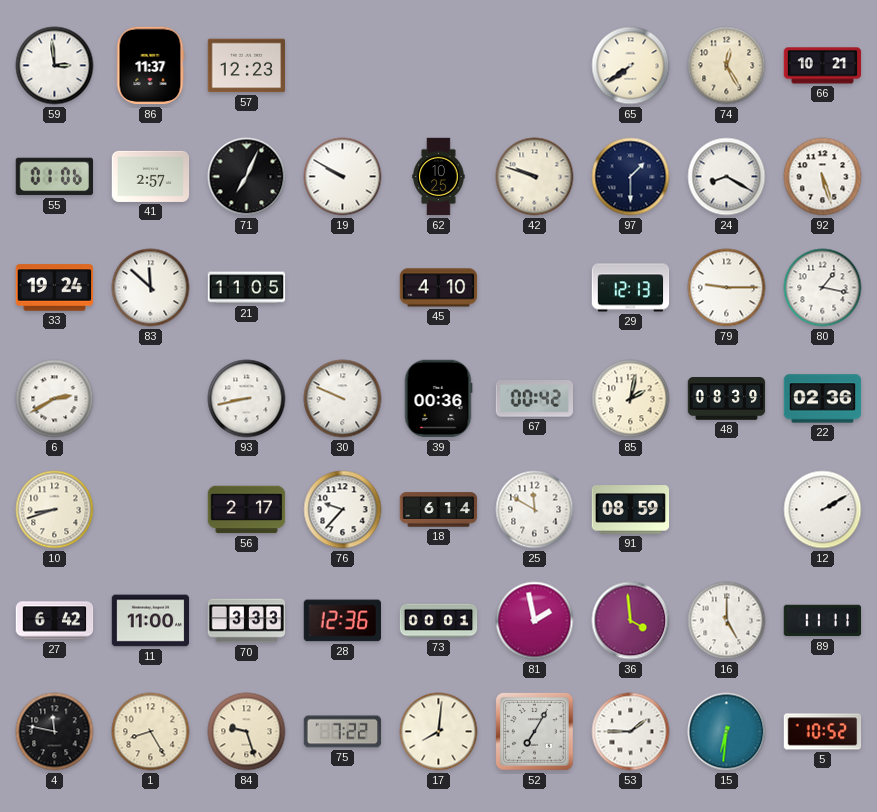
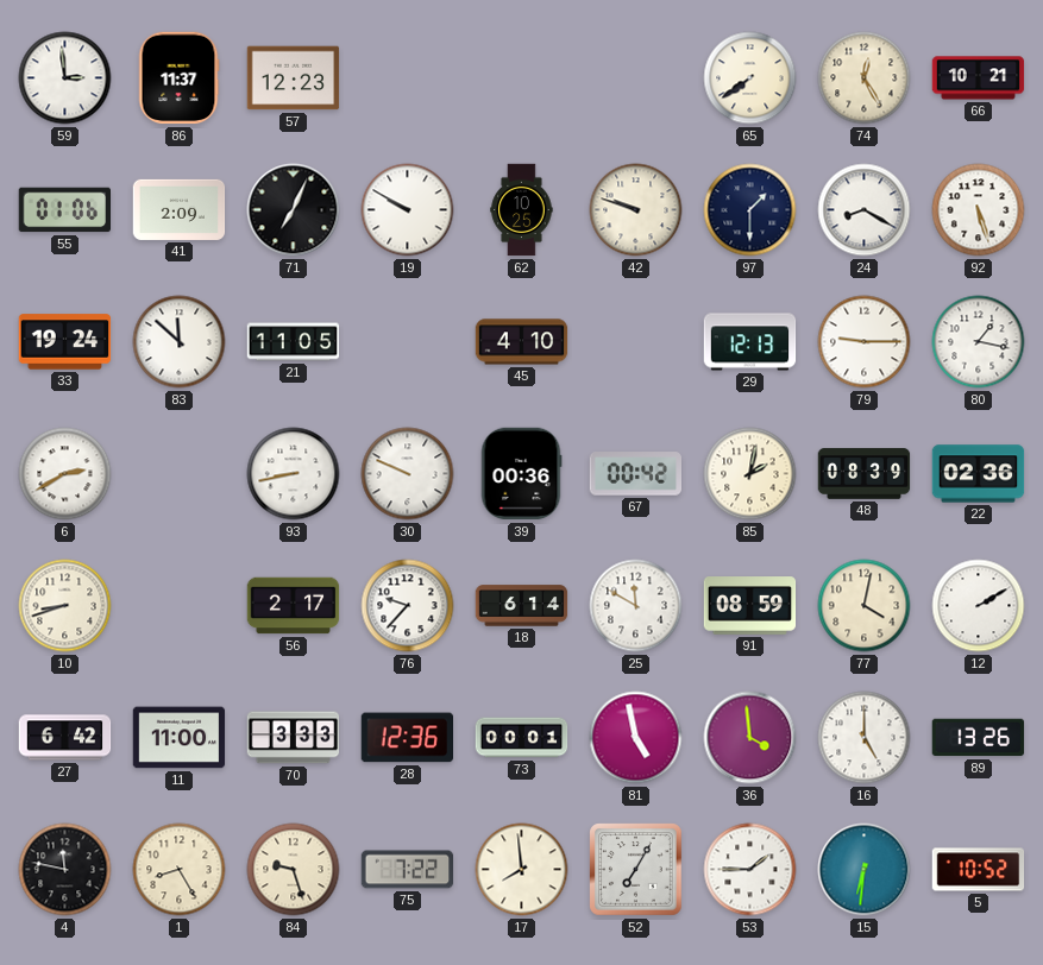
41: 2:57 -> 2:09
77: none -> 4:02
81: 1:58 -> 4:58
89: 11:11 -> 13:26
17: 8:01 -> 7:59
